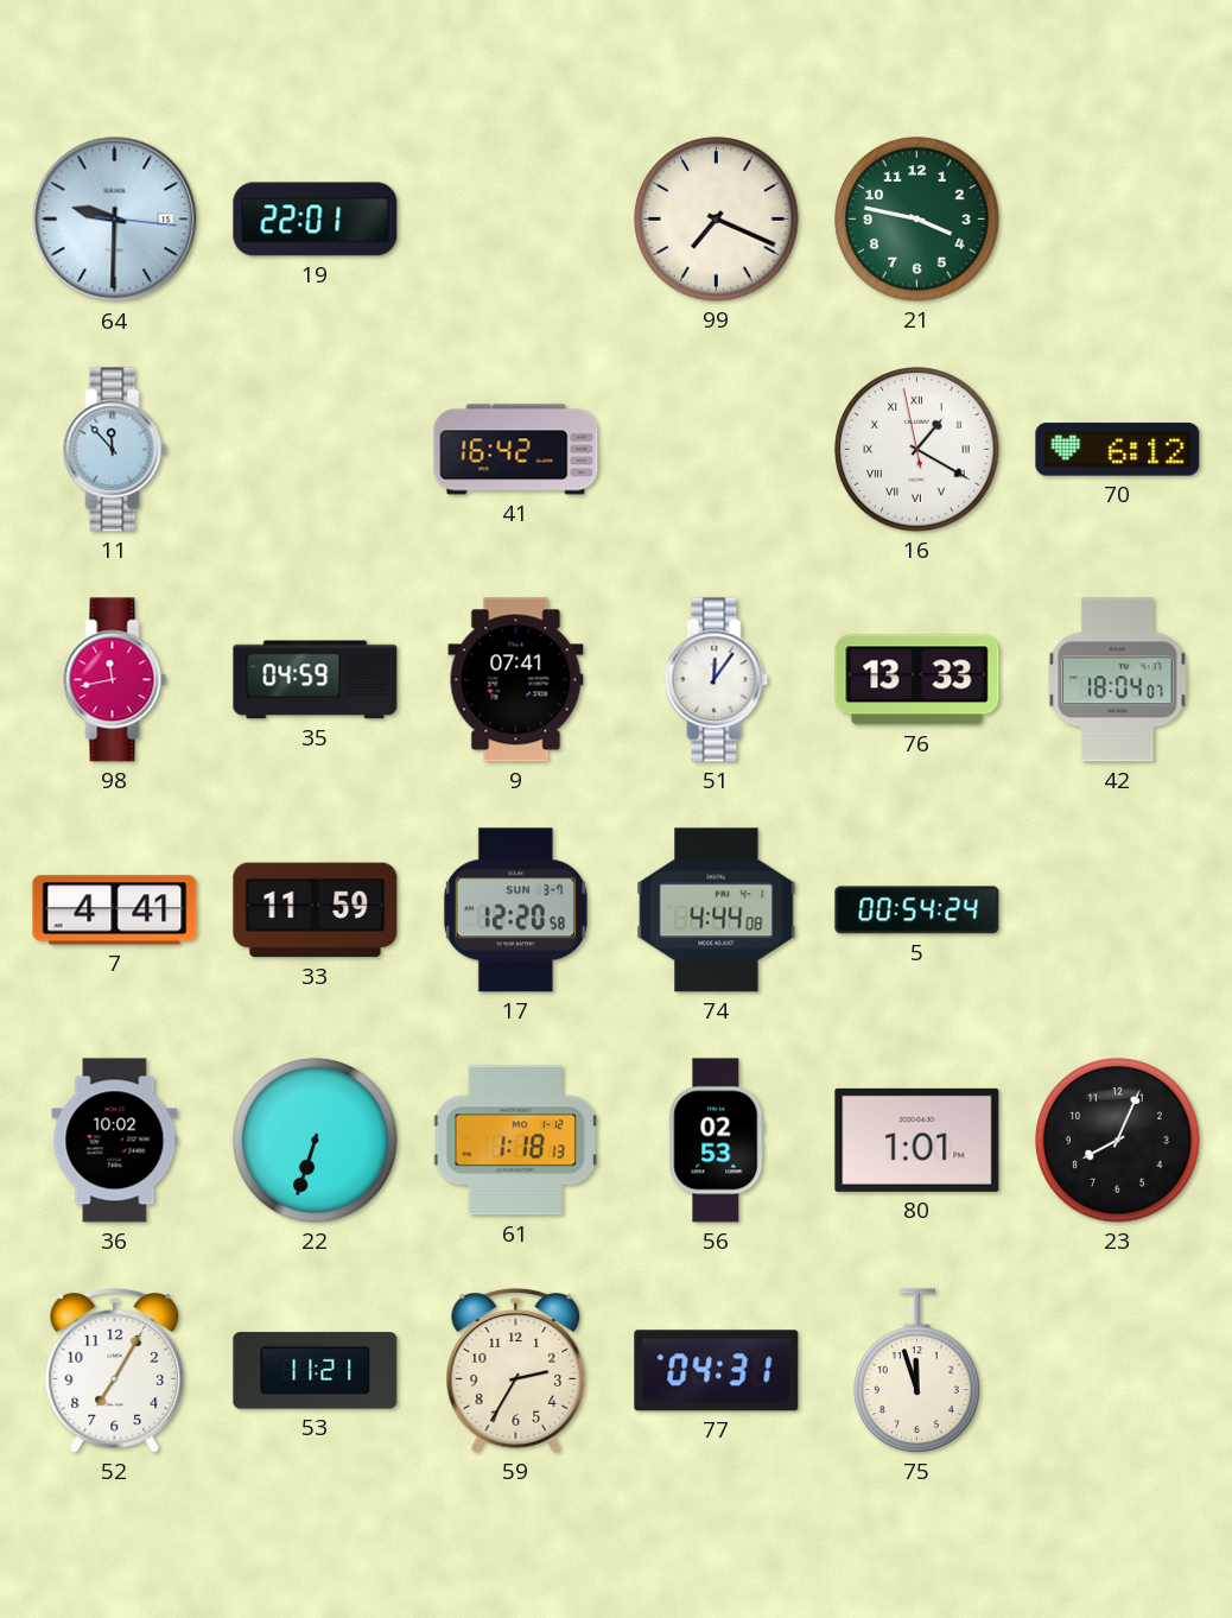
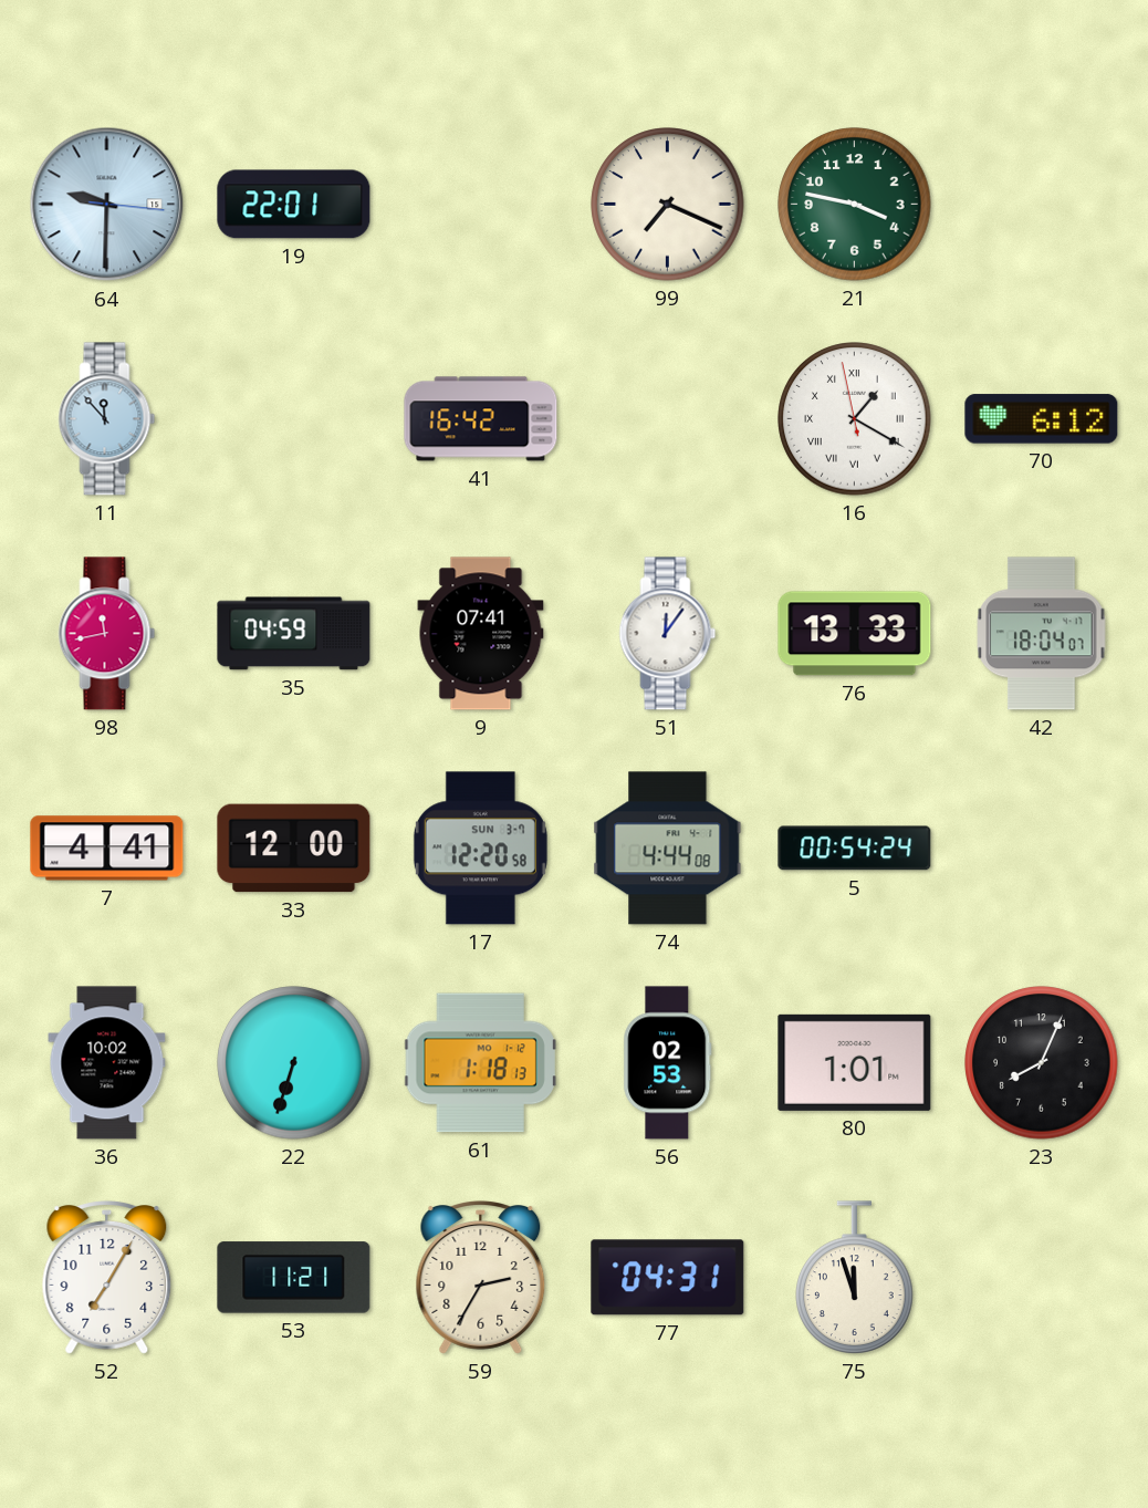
33: 11:59 -> 12:00
